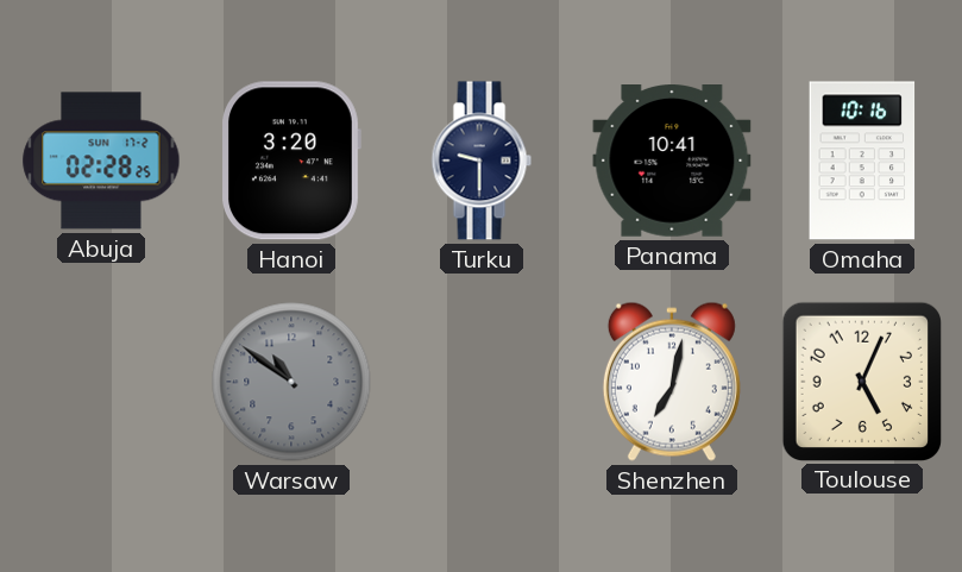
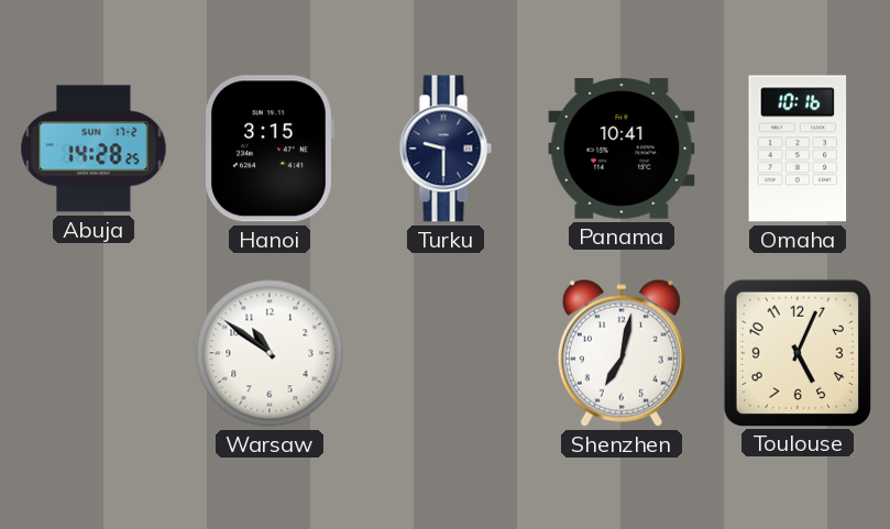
Abuja: 02:28 -> 14:28
Hanoi: 3:20 -> 3:15
Warsaw dial: grey -> white
